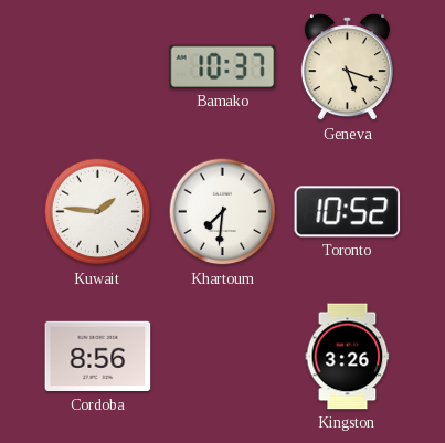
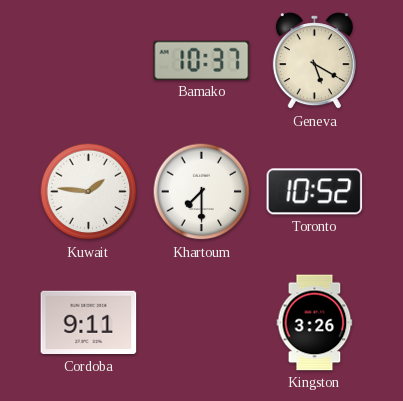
Geneva: 5:18 -> 5:20
Khartoum: 7:31 -> 7:30
Cordoba: 8:56 -> 9:11
